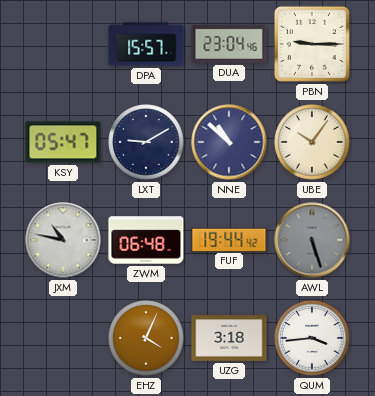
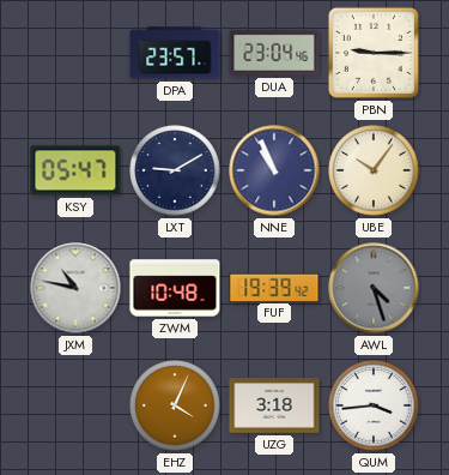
DPA: 15:57 -> 23:57
NNE: 10:52 -> 10:56
ZWM: 06:48 -> 10:48
FUF: 19:44 -> 19:39
AWL: 5:27 -> 4:27
